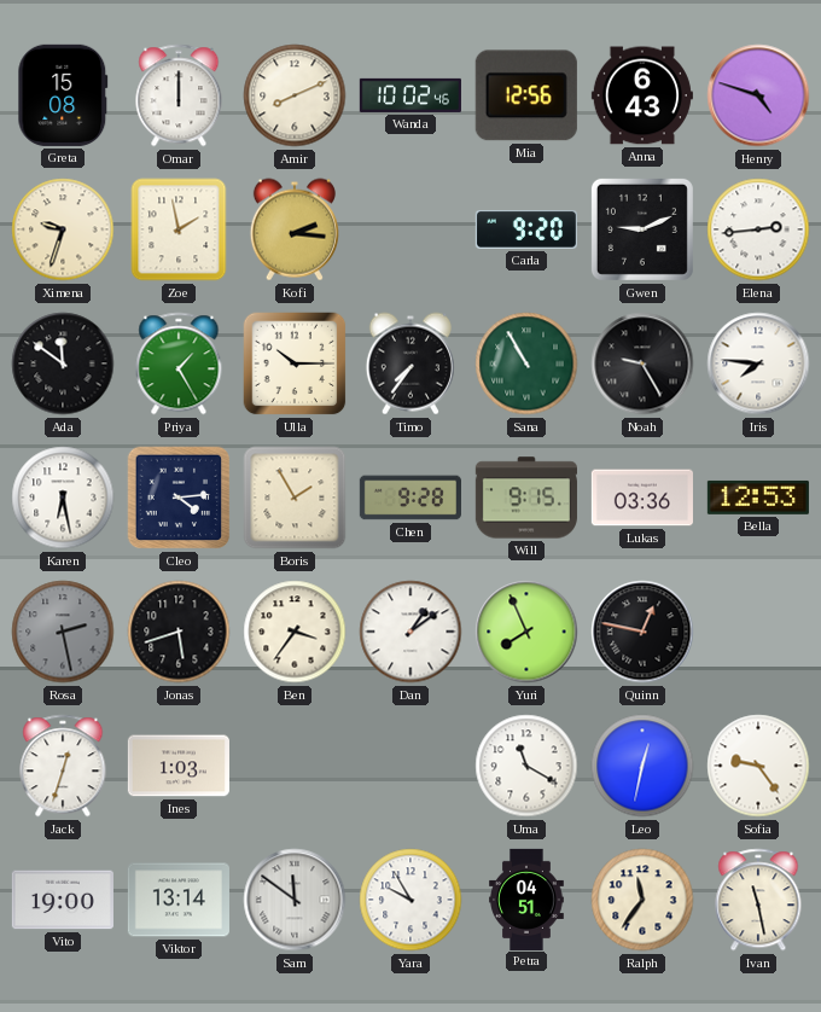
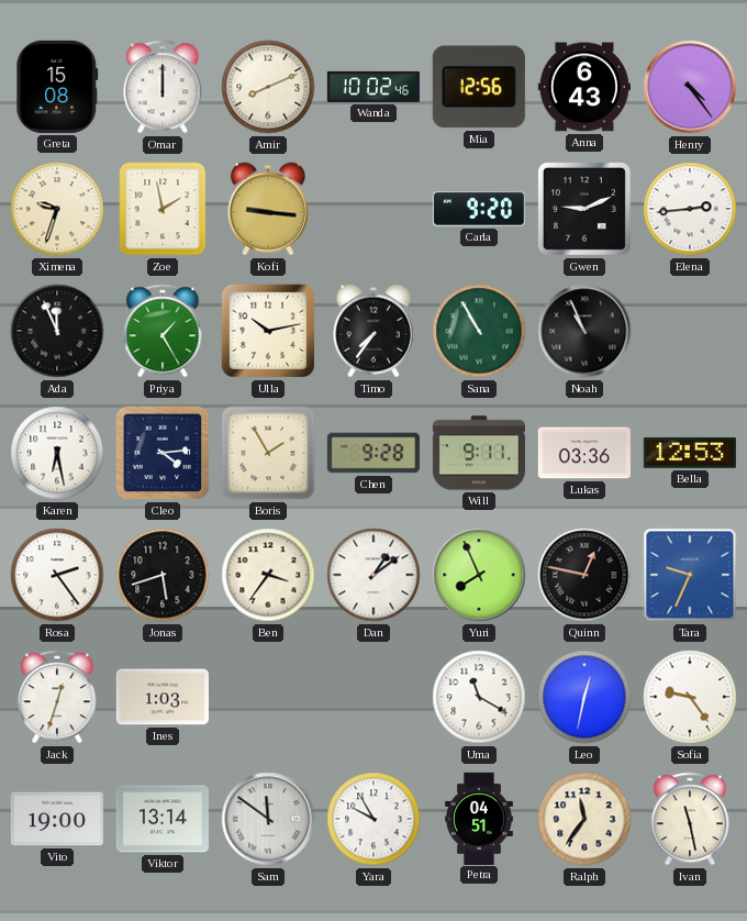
Henry: 4:48 -> 4:24
Kofi: 2:16 -> 9:16
Ada: 11:51 -> 11:56
Ulla: 10:15 -> 10:13
Noah: 9:25 -> 10:56
Iris: 7:46 -> none
Will: 9:15 -> 9:11
Rosa: 2:28 -> 2:24
Rosa dial: grey -> white
Tara: none -> 9:34
